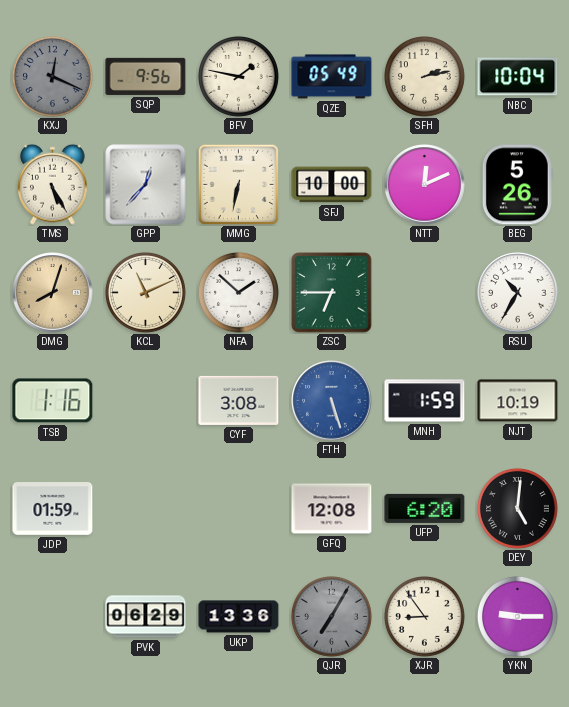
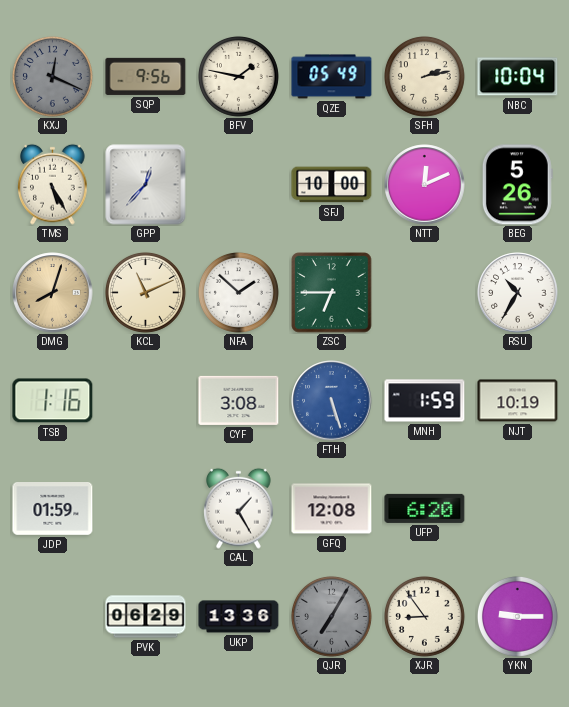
MMG: 6:32 -> none
CAL: none -> 1:25
DEY: 5:01 -> none
